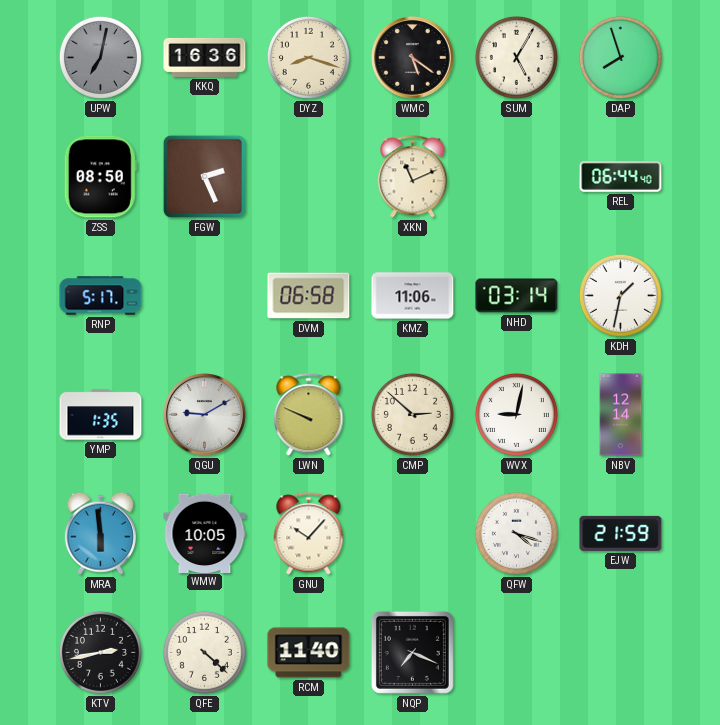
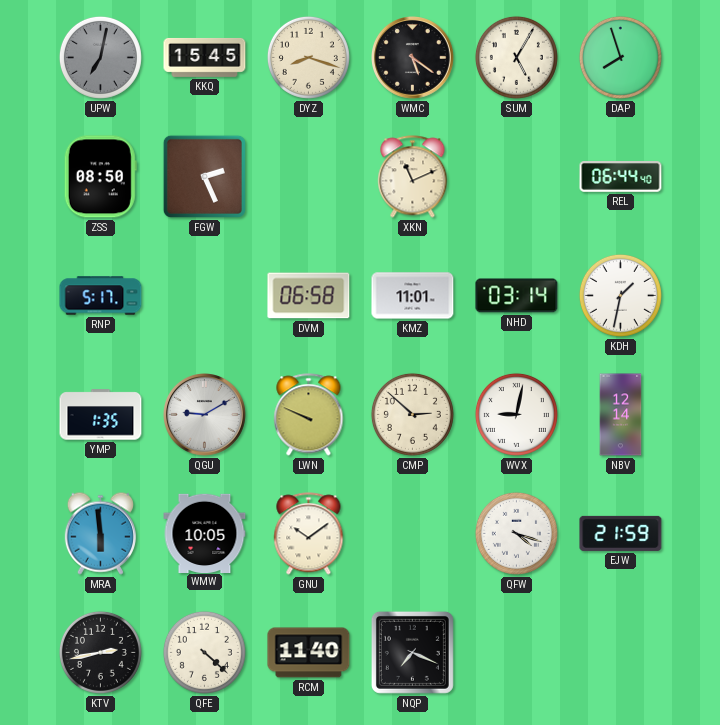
KKQ: 16:36 -> 15:45
KMZ: 11:06 -> 11:01
GNU: 10:07 -> 10:09
